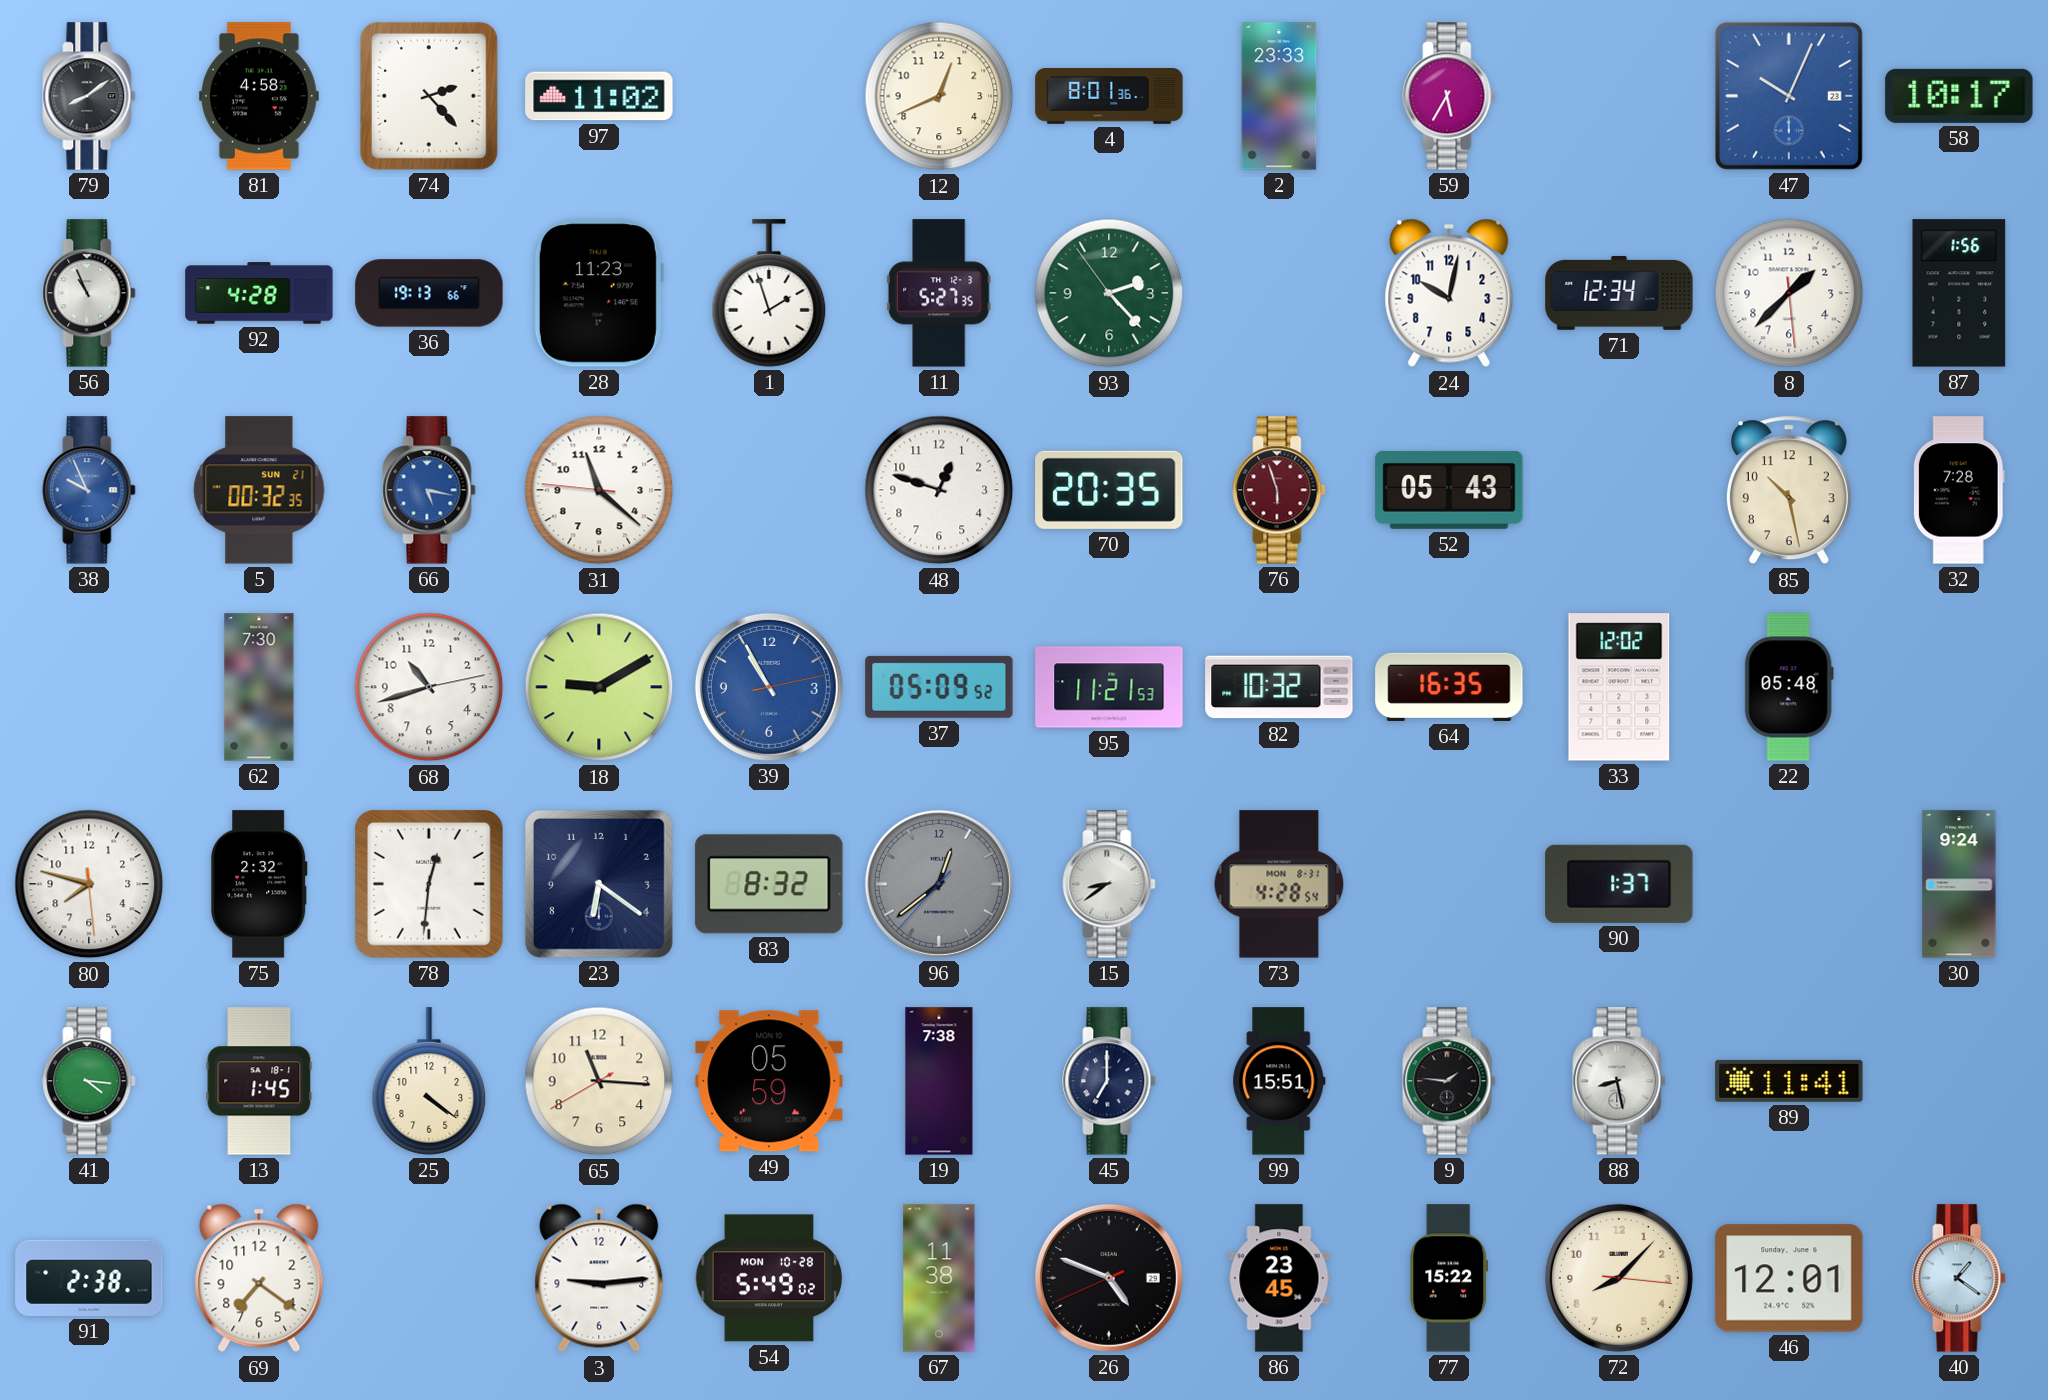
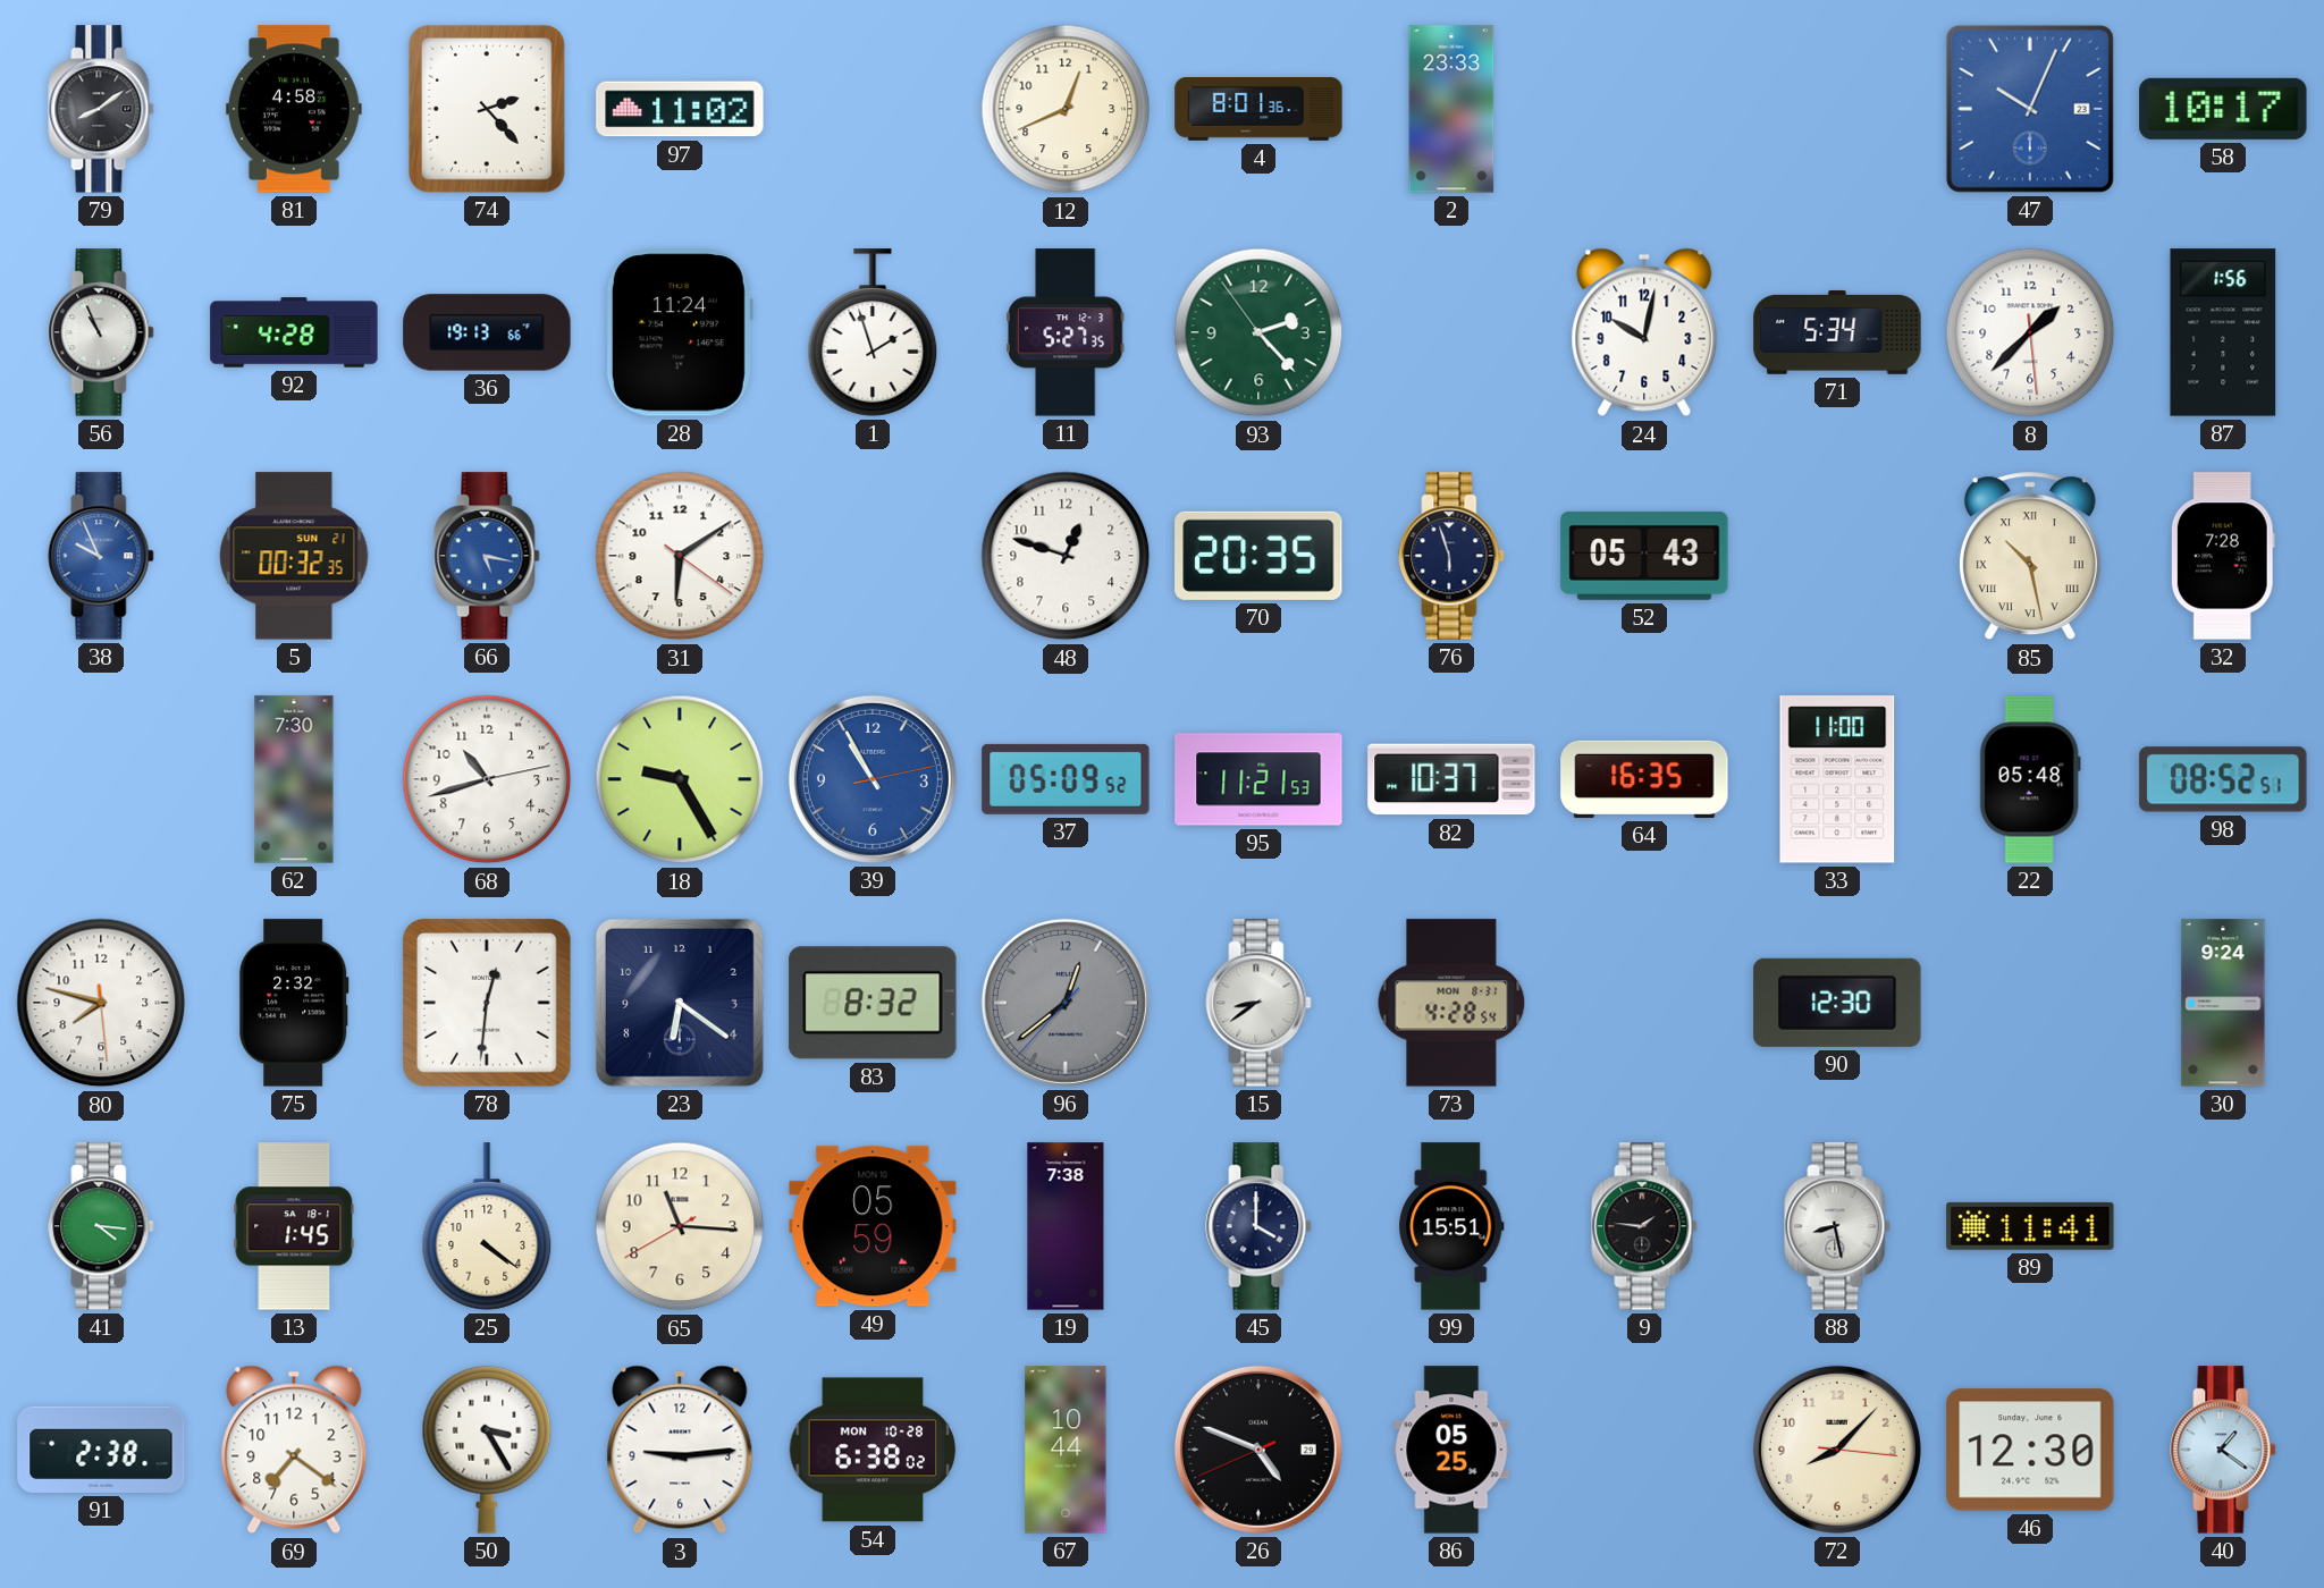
59: 5:35 -> none
28: 11:23 -> 11:24
71: 12:34 -> 5:34
31: 11:21 -> 6:09
76 dial: burgundy -> navy
85 numerals: Arabic -> Roman
18: 9:10 -> 9:25
82: 10:32 -> 10:37
33: 12:02 -> 11:00
98: none -> 08:52
90: 1:37 -> 12:30
45: 7:00 -> 4:00
50: none -> 3:25
54: 5:49 -> 6:38
67: 11:38 -> 10:44
86: 23:45 -> 05:25
77: 15:22 -> none
46: 12:01 -> 12:30
